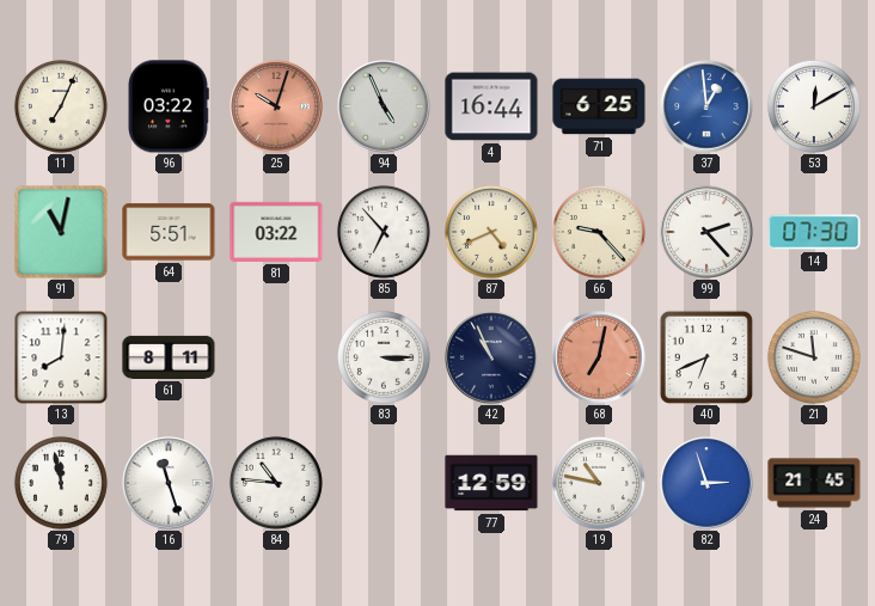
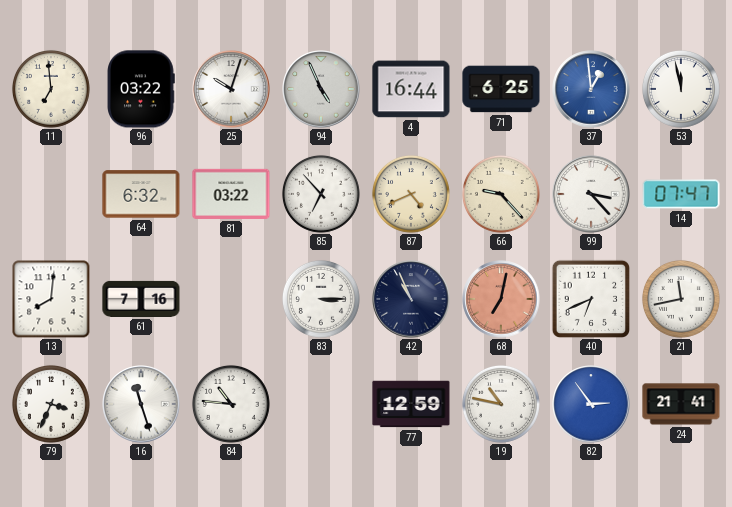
11: 7:04 -> 6:59
25 dial: salmon -> white
53: 12:10 -> 11:58
91: 11:02 -> none
64: 5:51 -> 6:32
99: 2:23 -> 3:23
14: 07:30 -> 07:47
61: 8:11 -> 7:16
21: 11:48 -> 11:43
79: 11:58 -> 3:34
82: 2:57 -> 2:54
24: 21:45 -> 21:41
